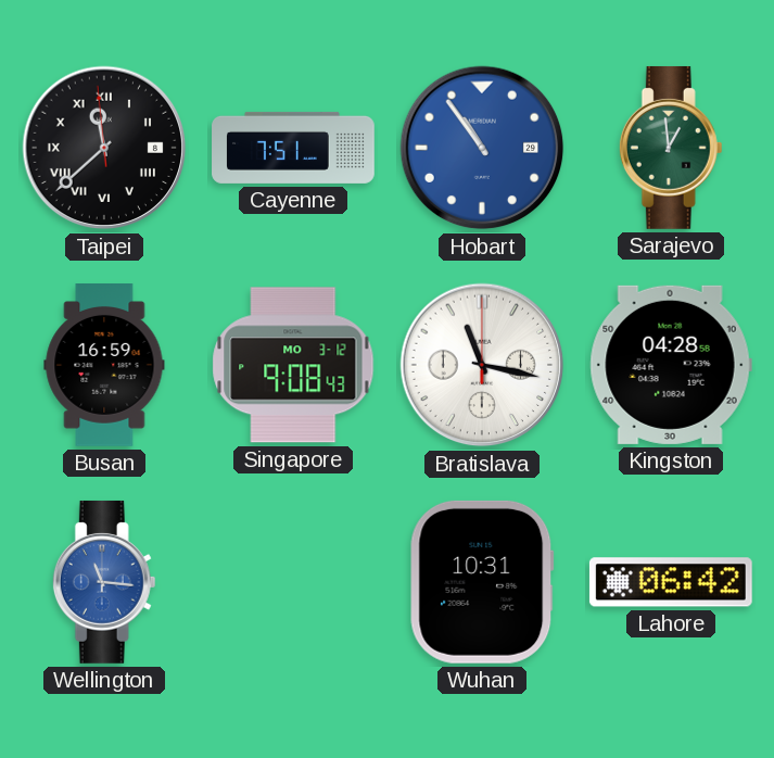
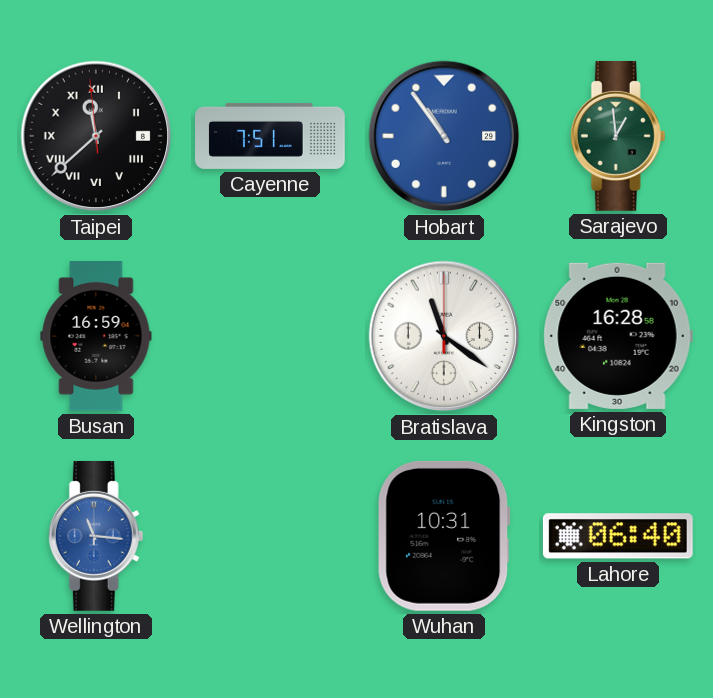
Singapore: 9:08 -> none
Bratislava: 11:17 -> 11:21
Kingston: 04:28 -> 16:28
Lahore: 06:42 -> 06:40
